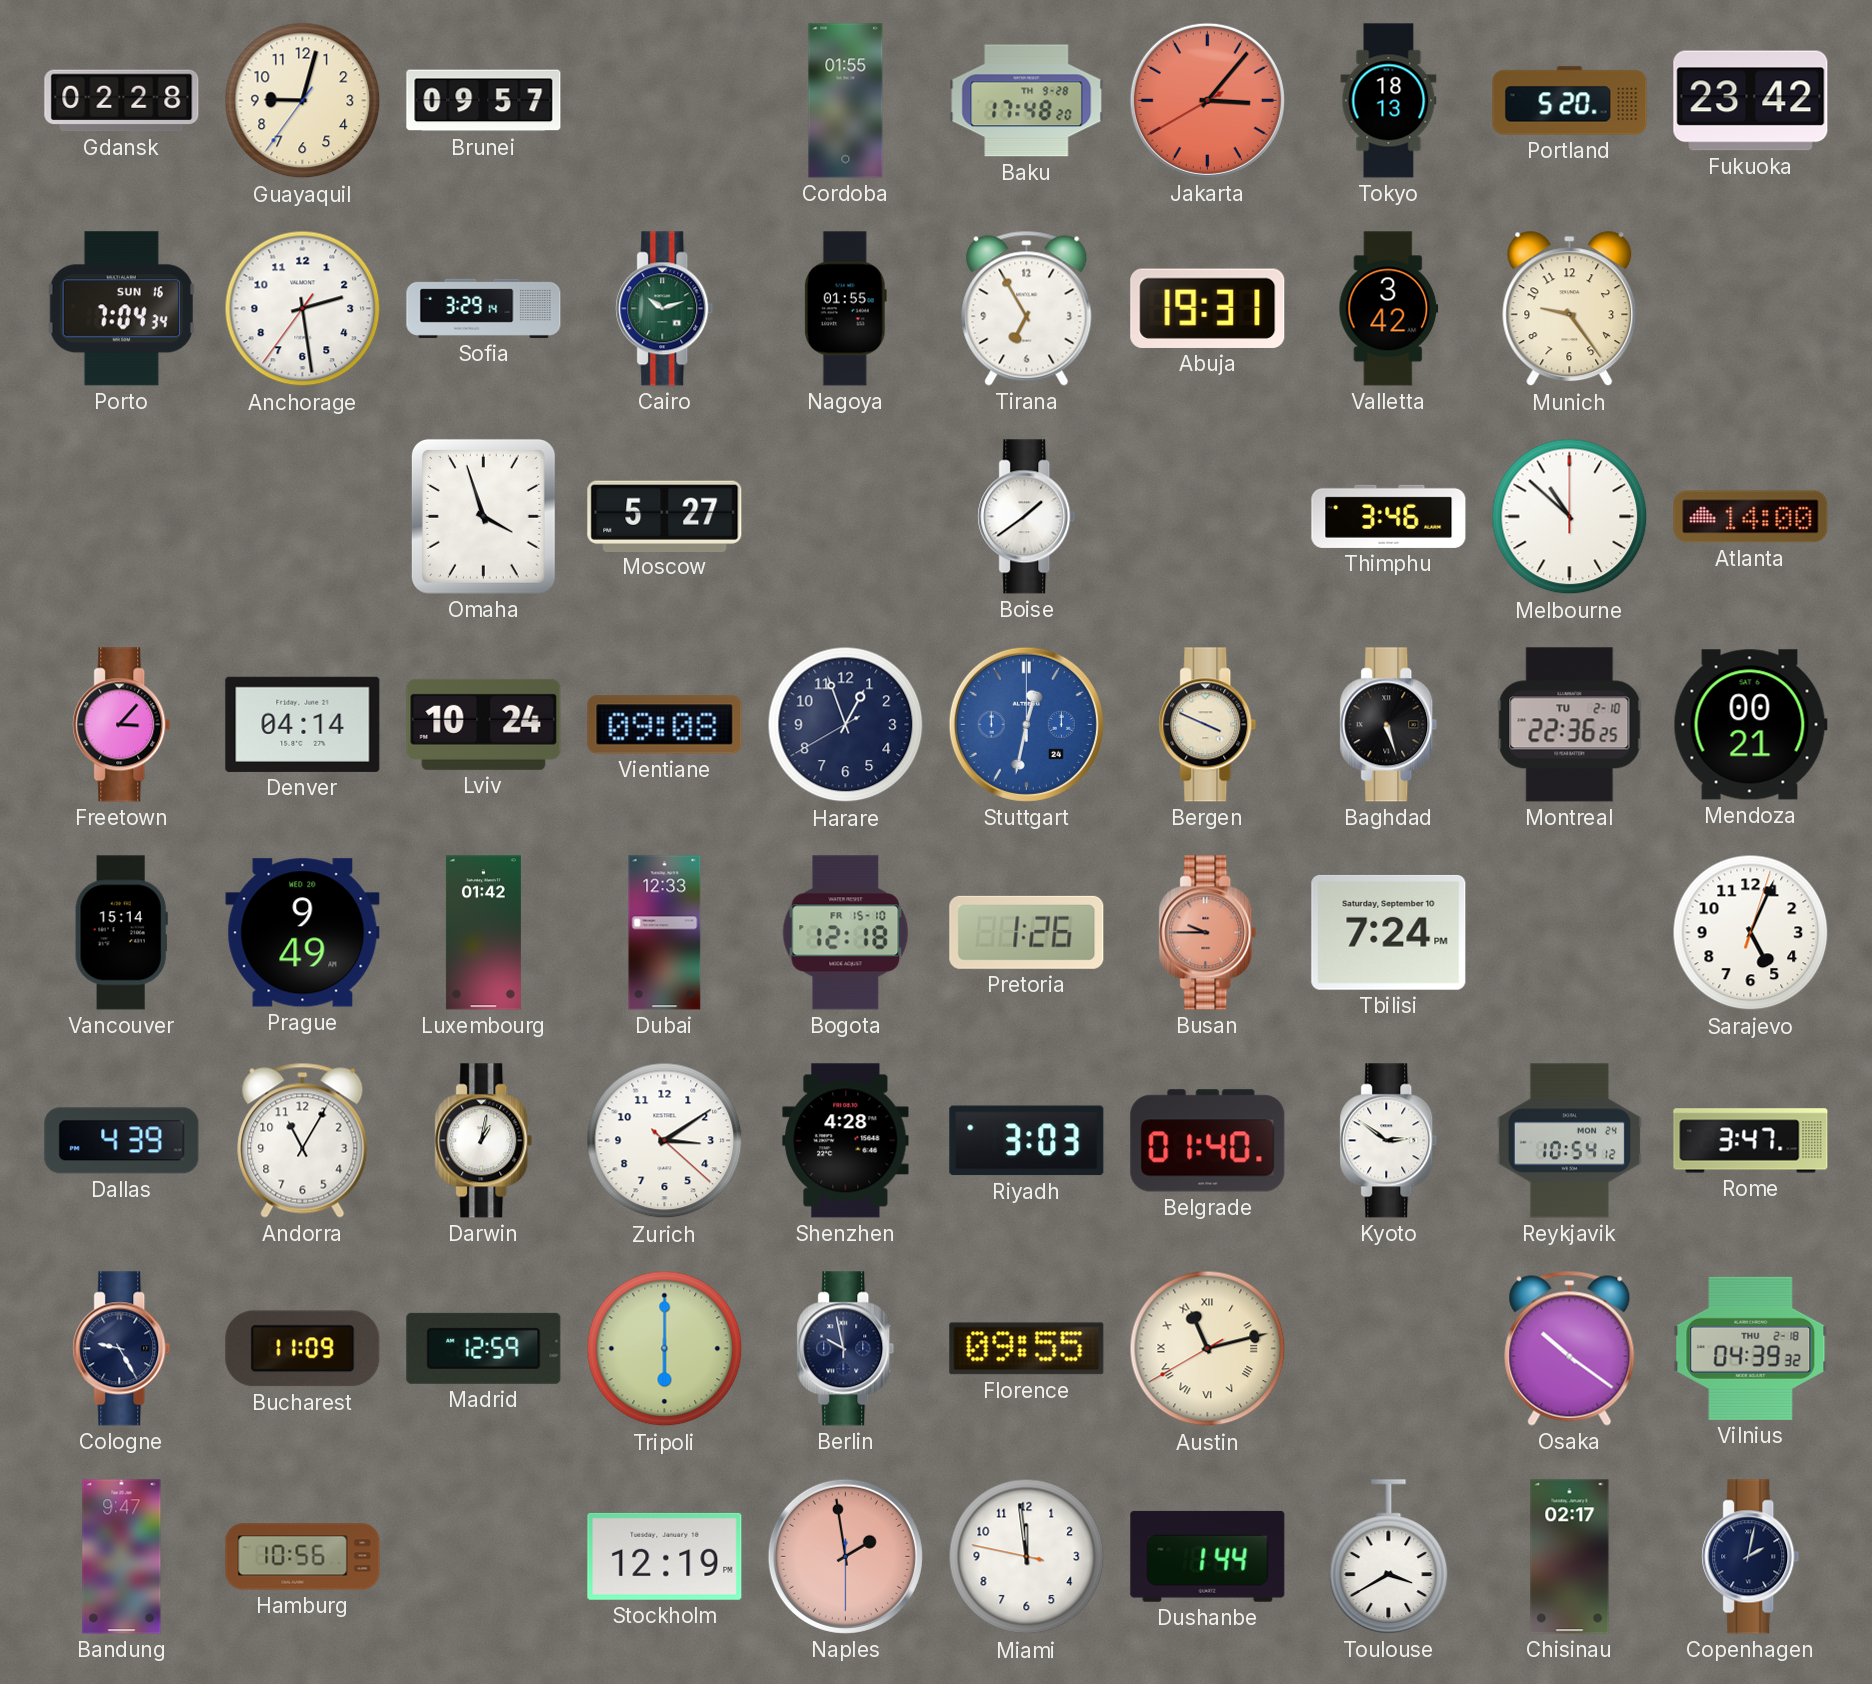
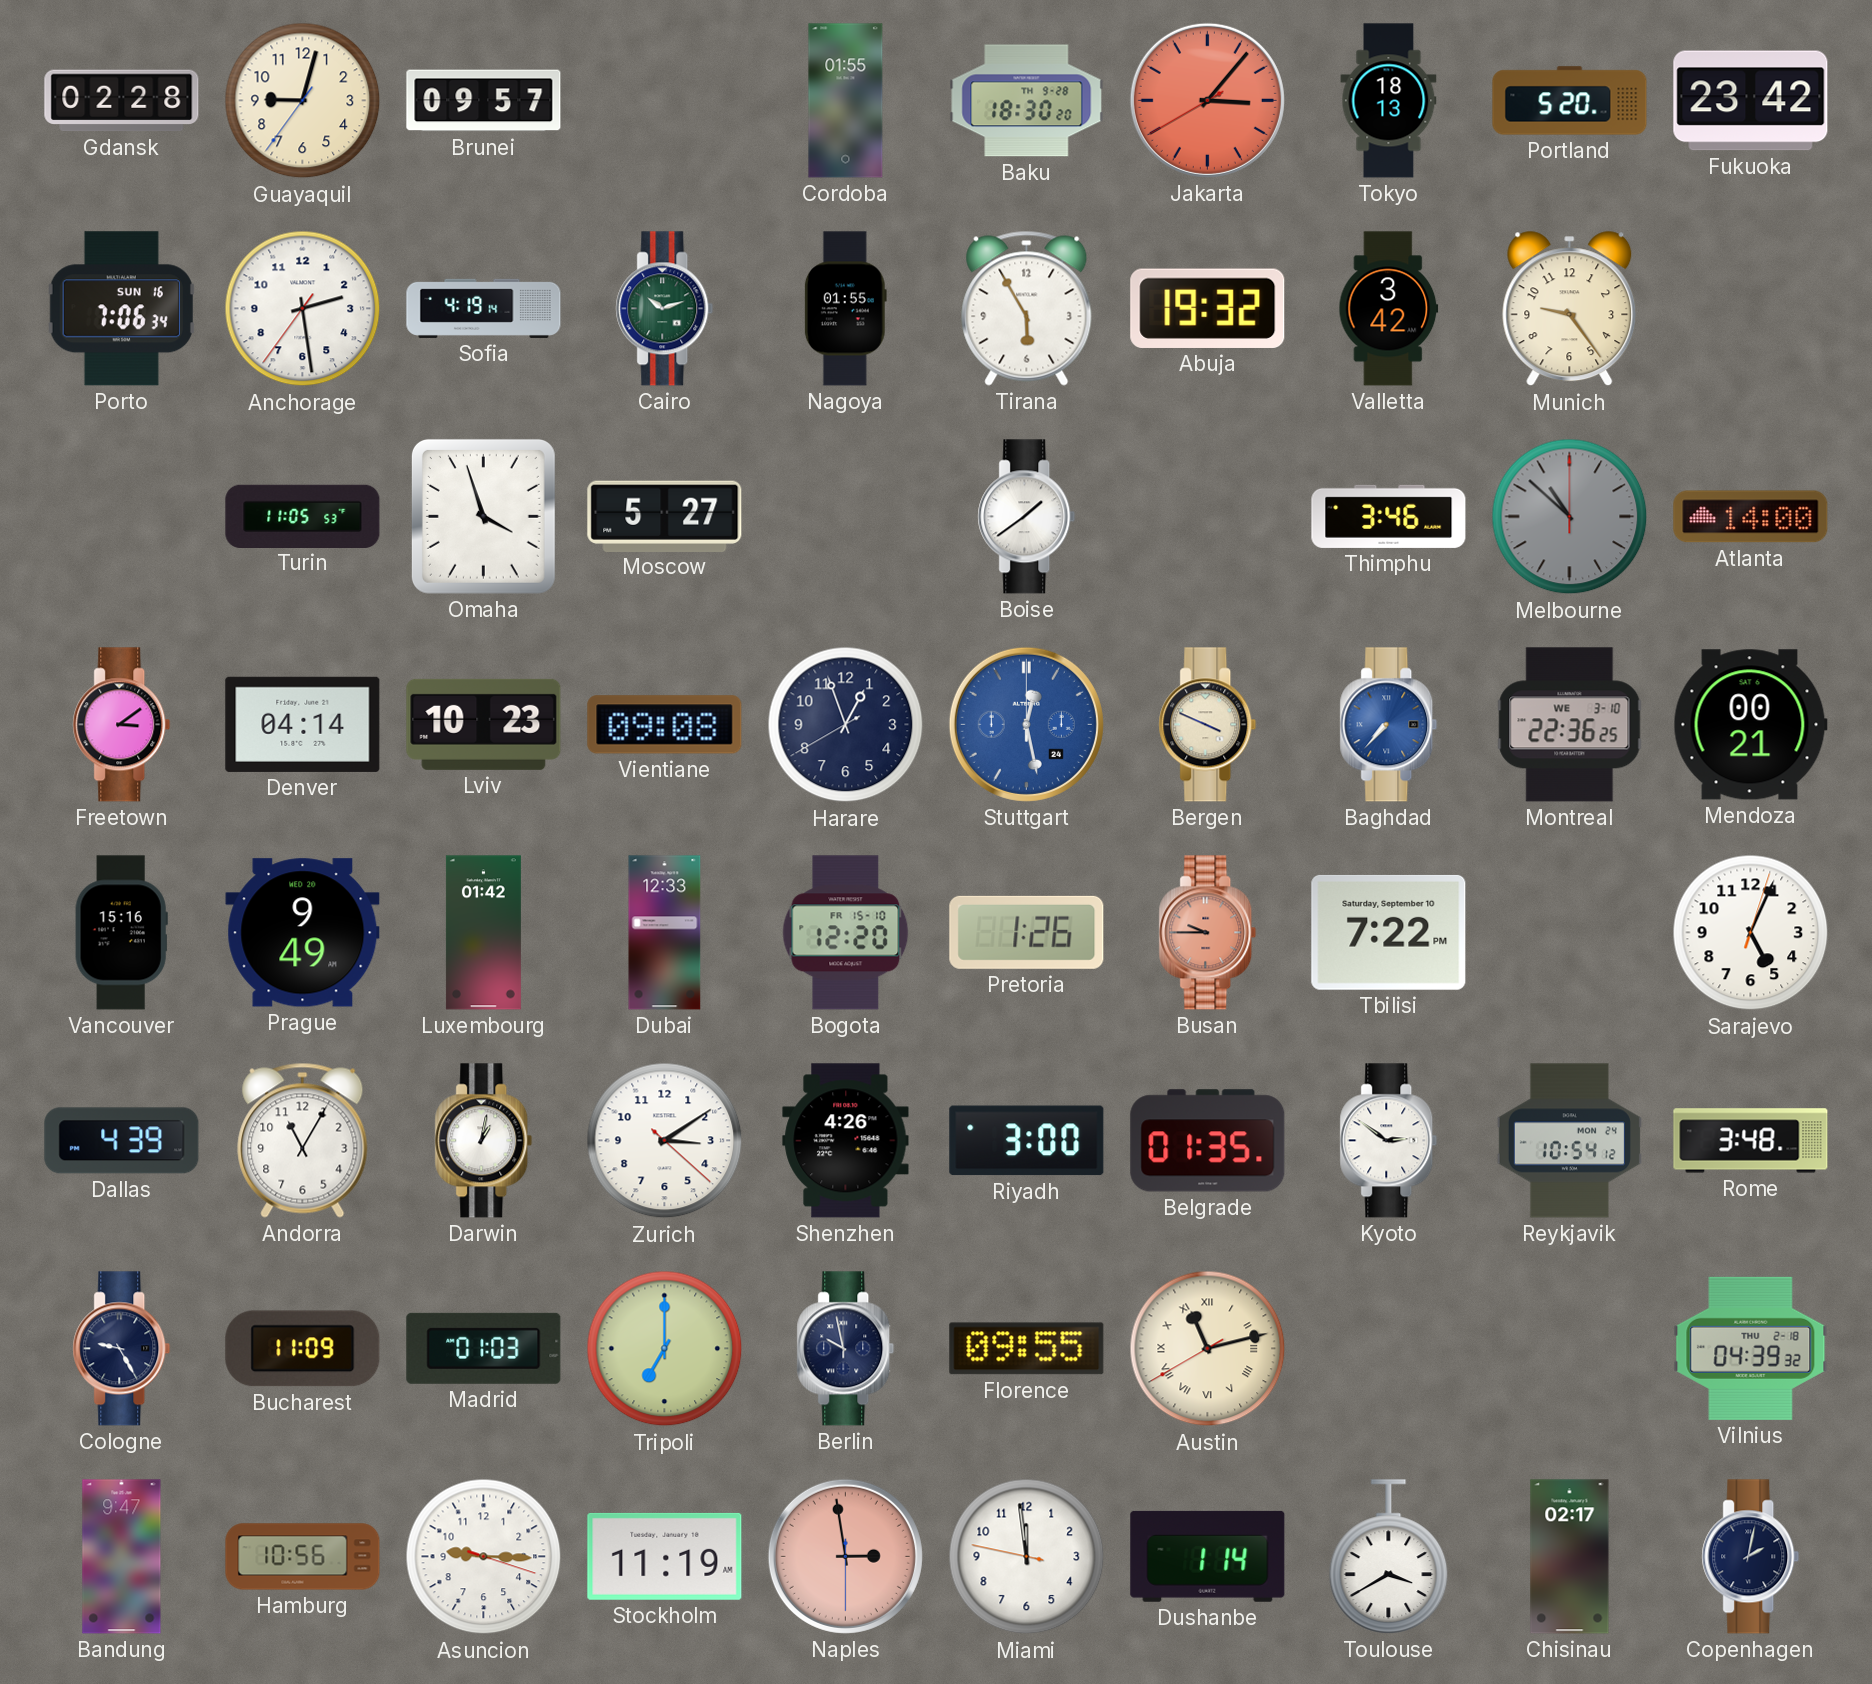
Baku: 17:48 -> 18:30
Porto: 7:04 -> 7:06
Sofia: 3:29 -> 4:19
Tirana: 6:55 -> 5:55
Abuja: 19:31 -> 19:32
Turin: none -> 11:05
Melbourne dial: white -> grey
Freetown: 3:07 -> 3:09
Lviv: 10:24 -> 10:23
Stuttgart: 12:32 -> 12:28
Baghdad: 5:27 -> 7:37
Baghdad dial: black -> blue
Montreal date: TU 2-10 -> WE 3-10
Vancouver: 15:14 -> 15:16
Bogota: 12:18 -> 12:20
Tbilisi: 7:24 -> 7:22
Shenzhen: 4:28 -> 4:26
Riyadh: 3:03 -> 3:00
Belgrade: 01:40 -> 01:35
Rome: 3:47 -> 3:48
Madrid: 12:59 -> 01:03
Tripoli: 6:00 -> 7:00
Osaka: 10:21 -> none
Asuncion: none -> 9:15
Stockholm: 12:19 -> 11:19
Naples: 1:58 -> 2:58
Dushanbe: 1:44 -> 1:14
